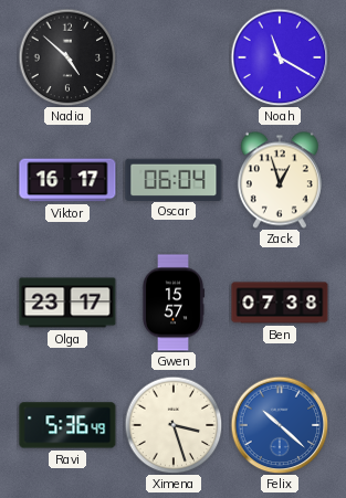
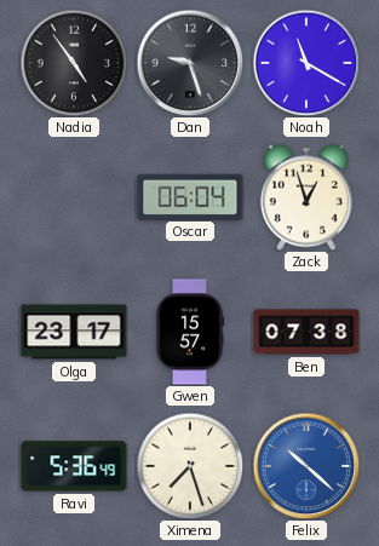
Nadia: 4:52 -> 4:54
Dan: none -> 9:27
Viktor: 16:17 -> none
Ximena: 3:27 -> 7:27
